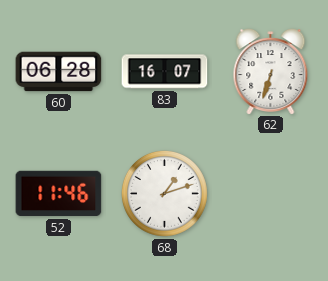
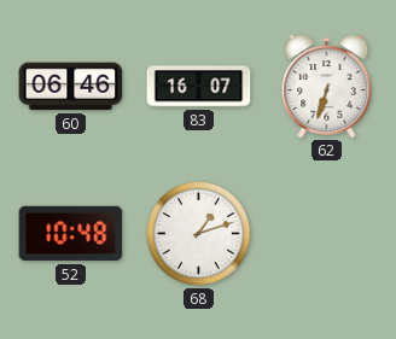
60: 06:28 -> 06:46
52: 11:46 -> 10:48
